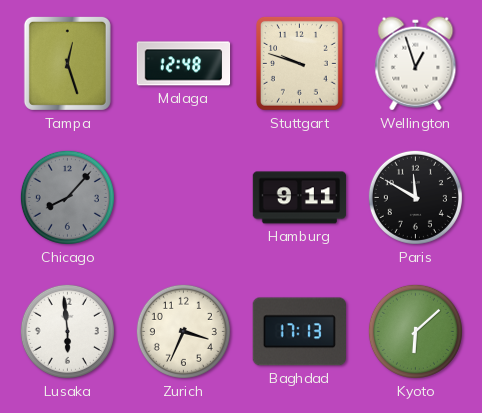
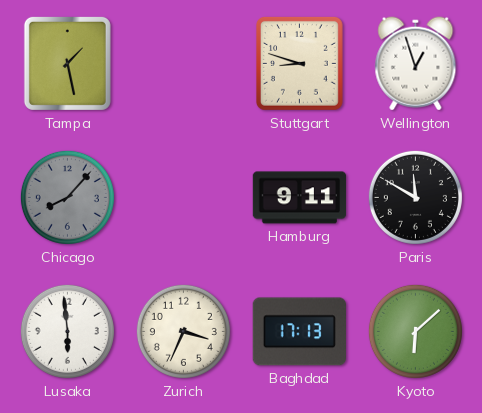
Tampa: 12:27 -> 1:28
Malaga: 12:48 -> none
Stuttgart: 9:48 -> 8:48
